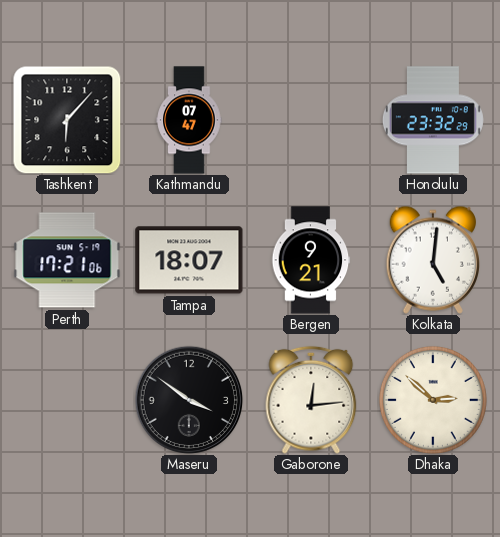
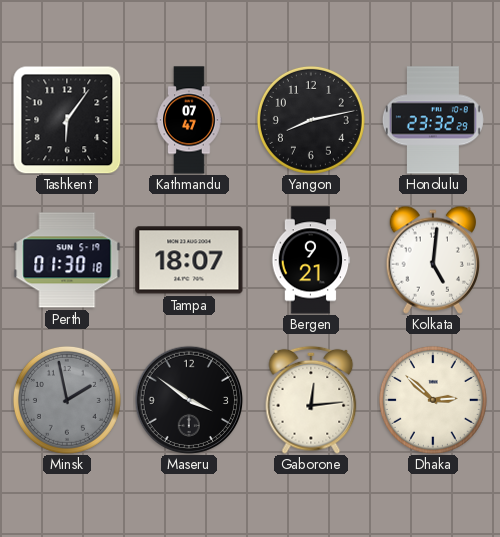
Tashkent: 6:07 -> 6:06
Yangon: none -> 8:13
Perth: 17:21 -> 01:30
Minsk: none -> 1:58
